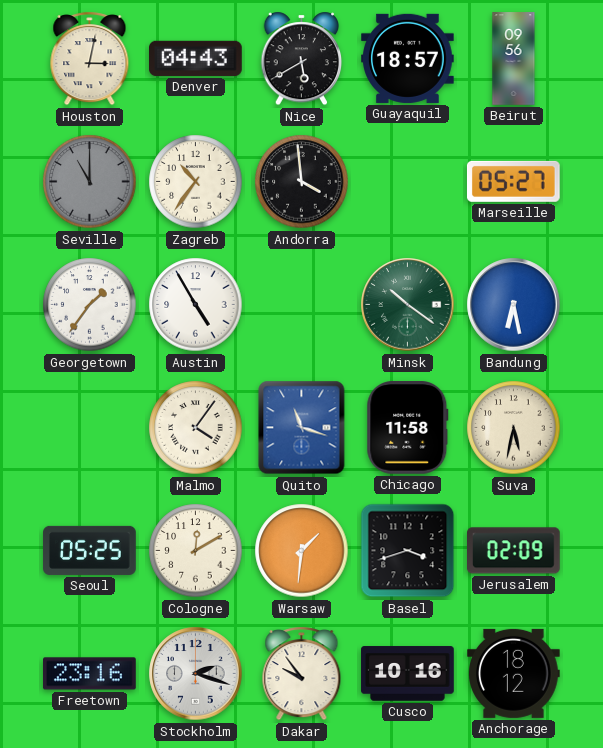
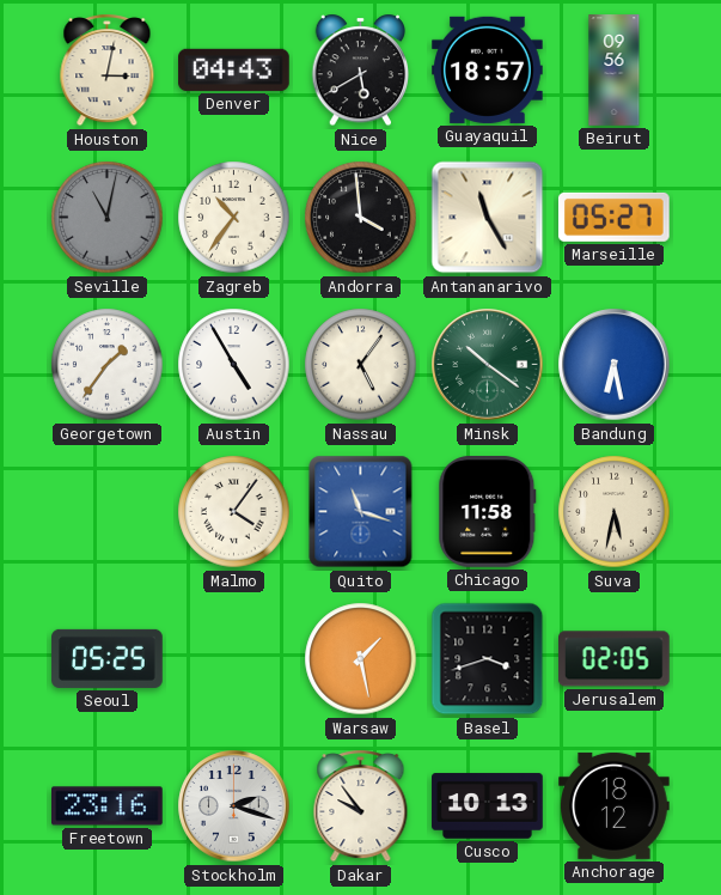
Seville: 11:00 -> 11:02
Antananarivo: none -> 11:25
Nassau: none -> 5:06
Cologne: 12:10 -> none
Warsaw: 1:31 -> 1:28
Jerusalem: 02:09 -> 02:05
Cusco: 10:16 -> 10:13
